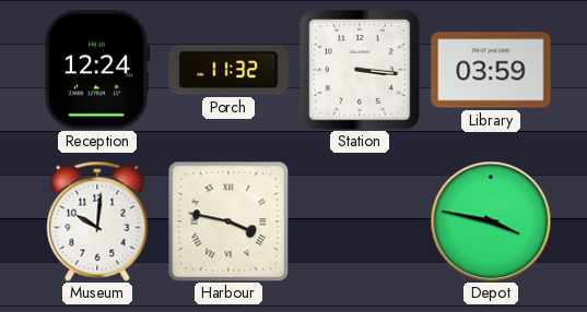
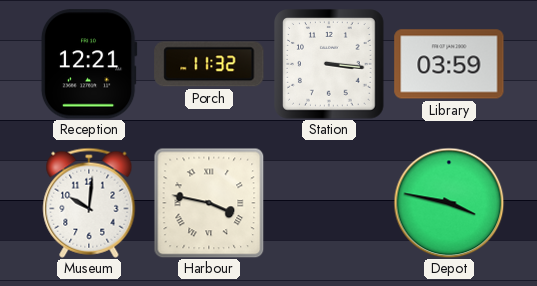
Reception: 12:24 -> 12:21
